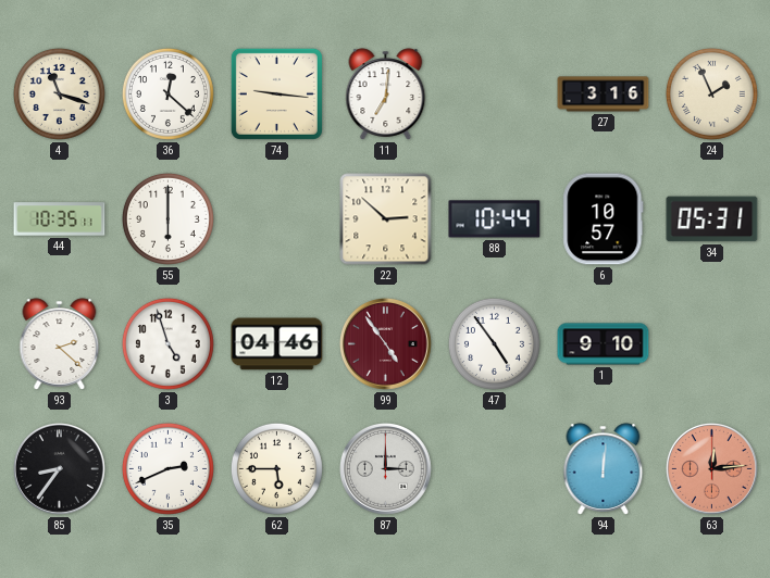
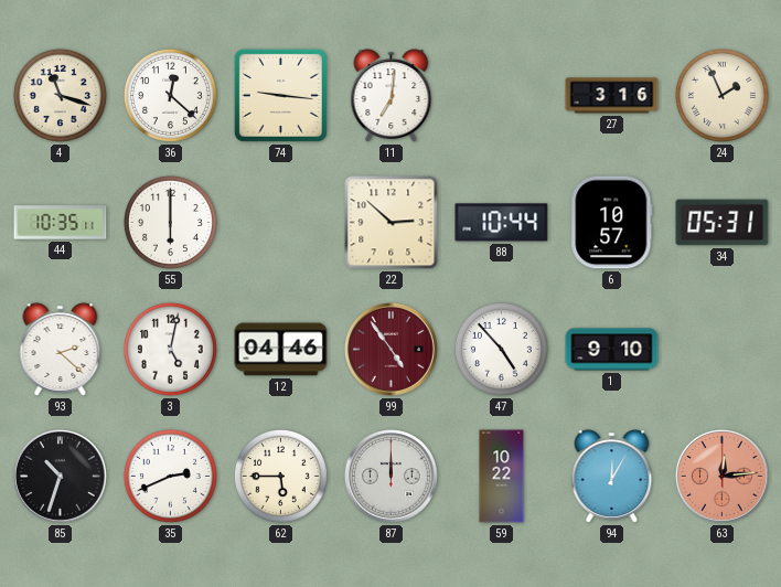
3: 4:57 -> 5:02
47: 4:54 -> 4:53
85: 8:36 -> 10:33
87: 3:00 -> 12:00
59: none -> 10:22
94: 12:01 -> 12:05
